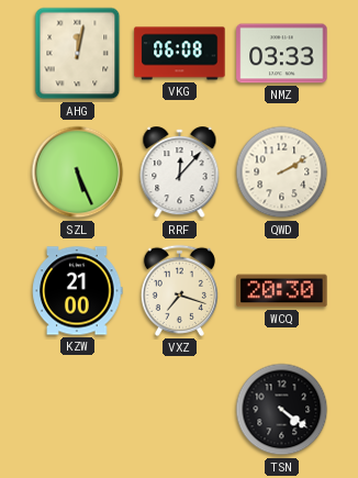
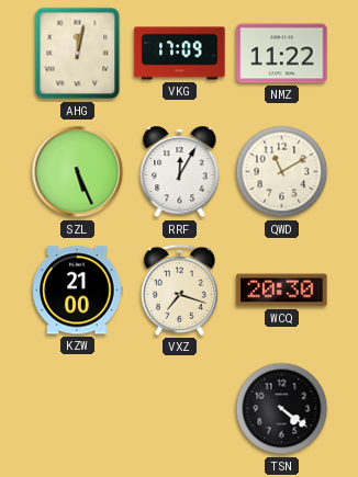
VKG: 06:08 -> 17:09
NMZ: 03:33 -> 11:22
RRF: 12:07 -> 12:05
QWD: 2:10 -> 11:10
